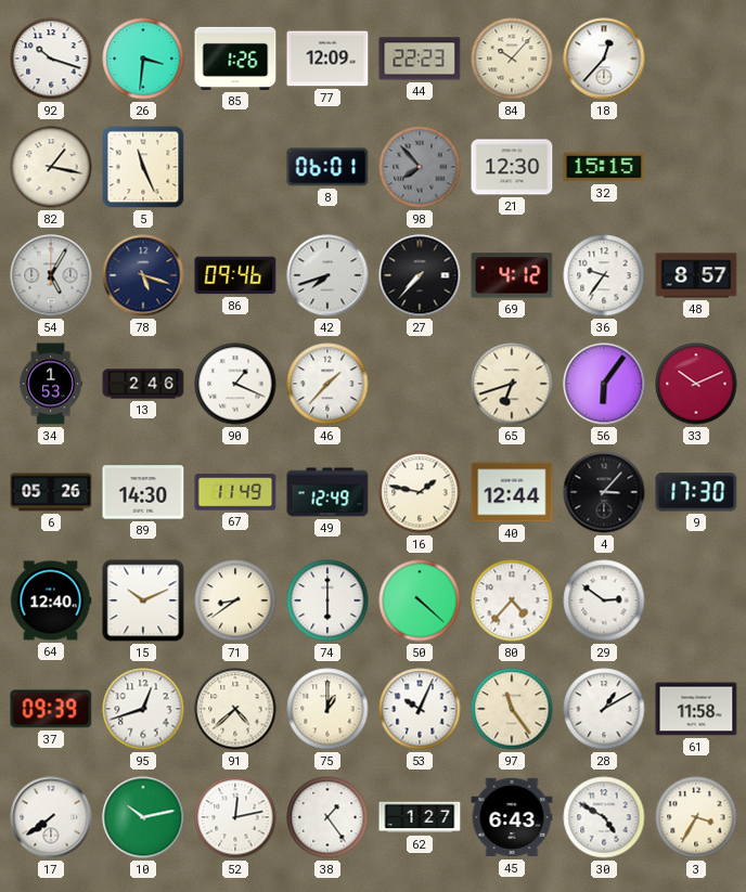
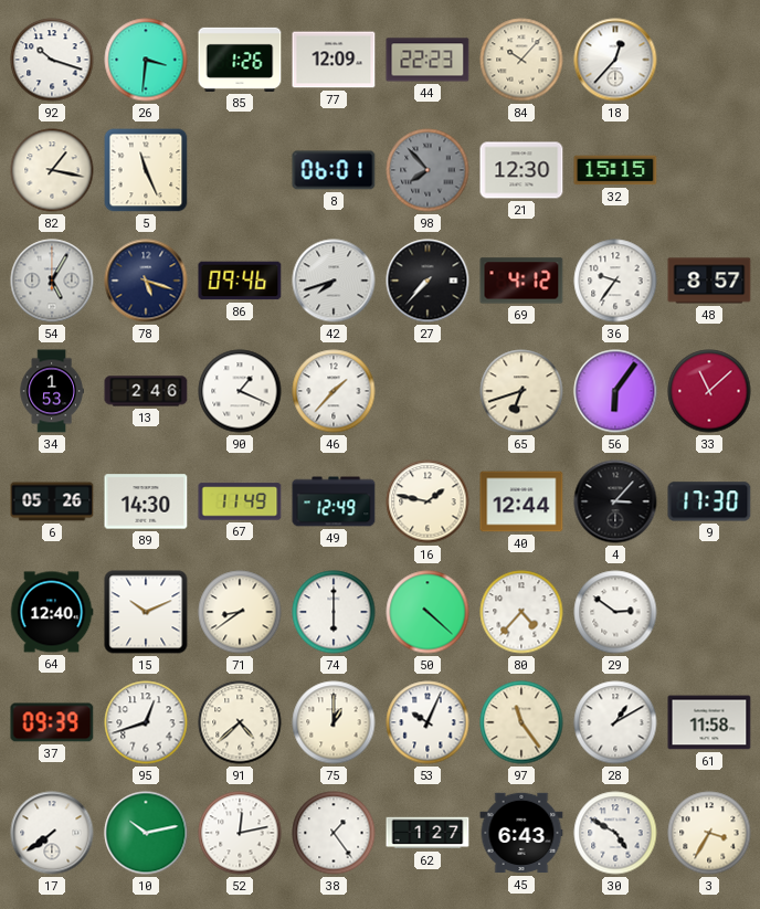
33: 10:11 -> 11:08
